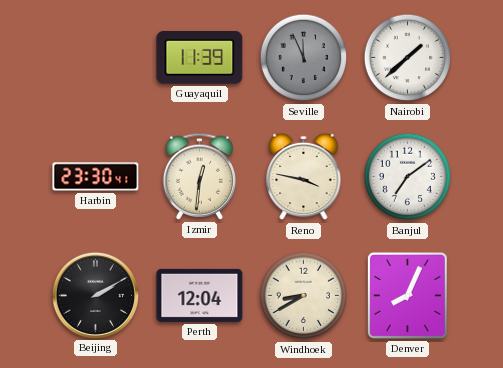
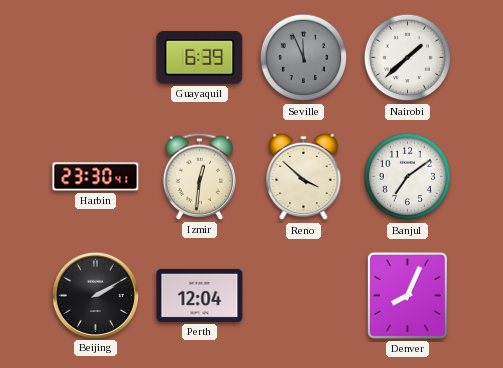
Guayaquil: 11:39 -> 6:39
Reno: 3:47 -> 3:52
Windhoek: 8:40 -> none
